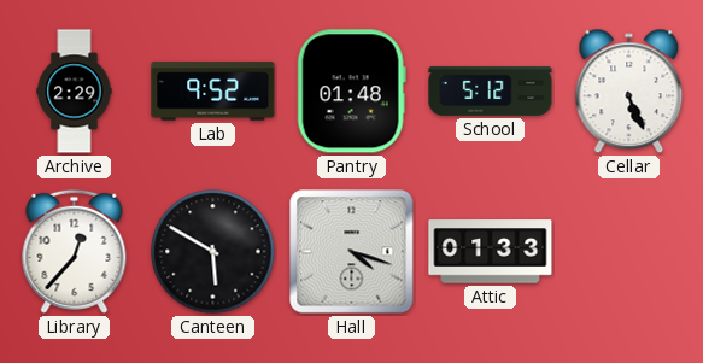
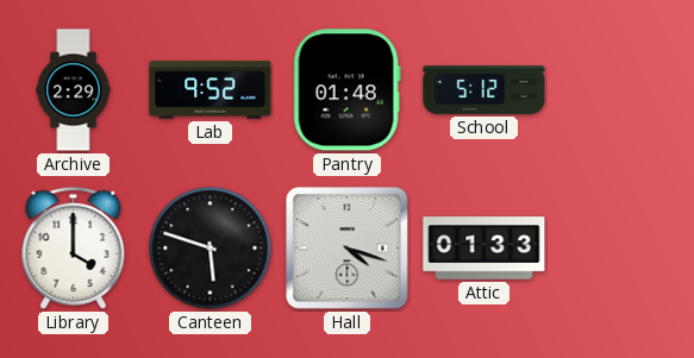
Cellar: 5:26 -> none
Library: 12:37 -> 4:00
Canteen: 5:50 -> 5:48
